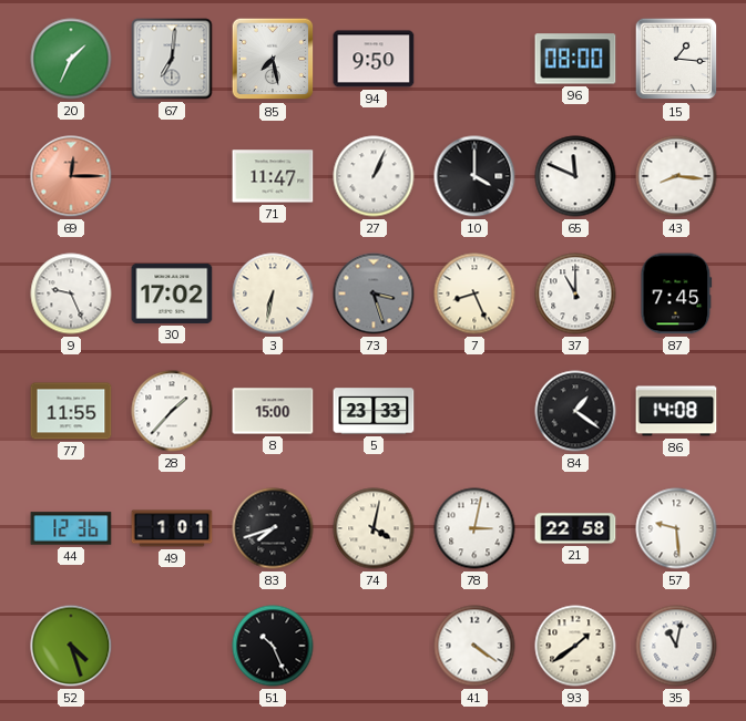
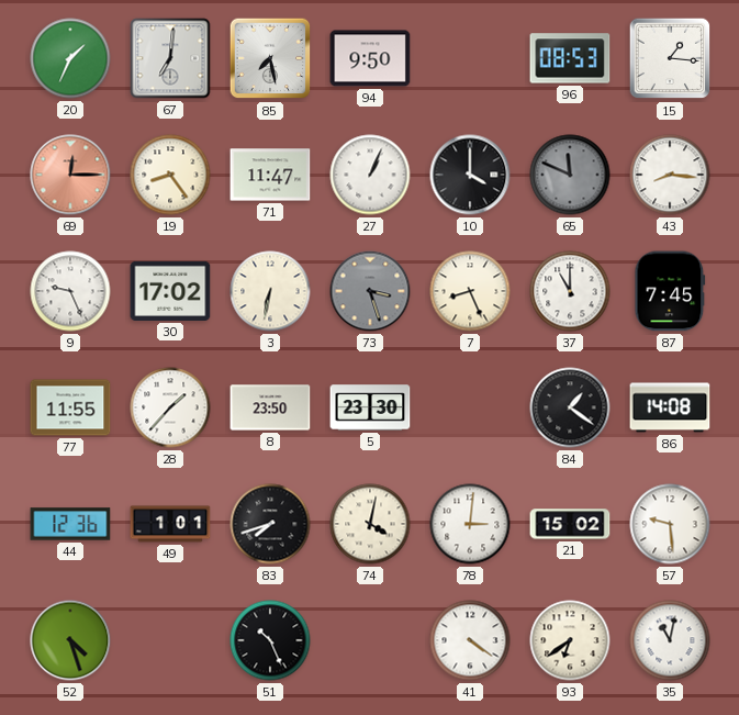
96: 08:00 -> 08:53
19: none -> 8:24
65 dial: white -> grey
8: 15:00 -> 23:50
5: 23:33 -> 23:30
78: 3:02 -> 3:01
21: 22:58 -> 15:02
93: 1:39 -> 6:39
